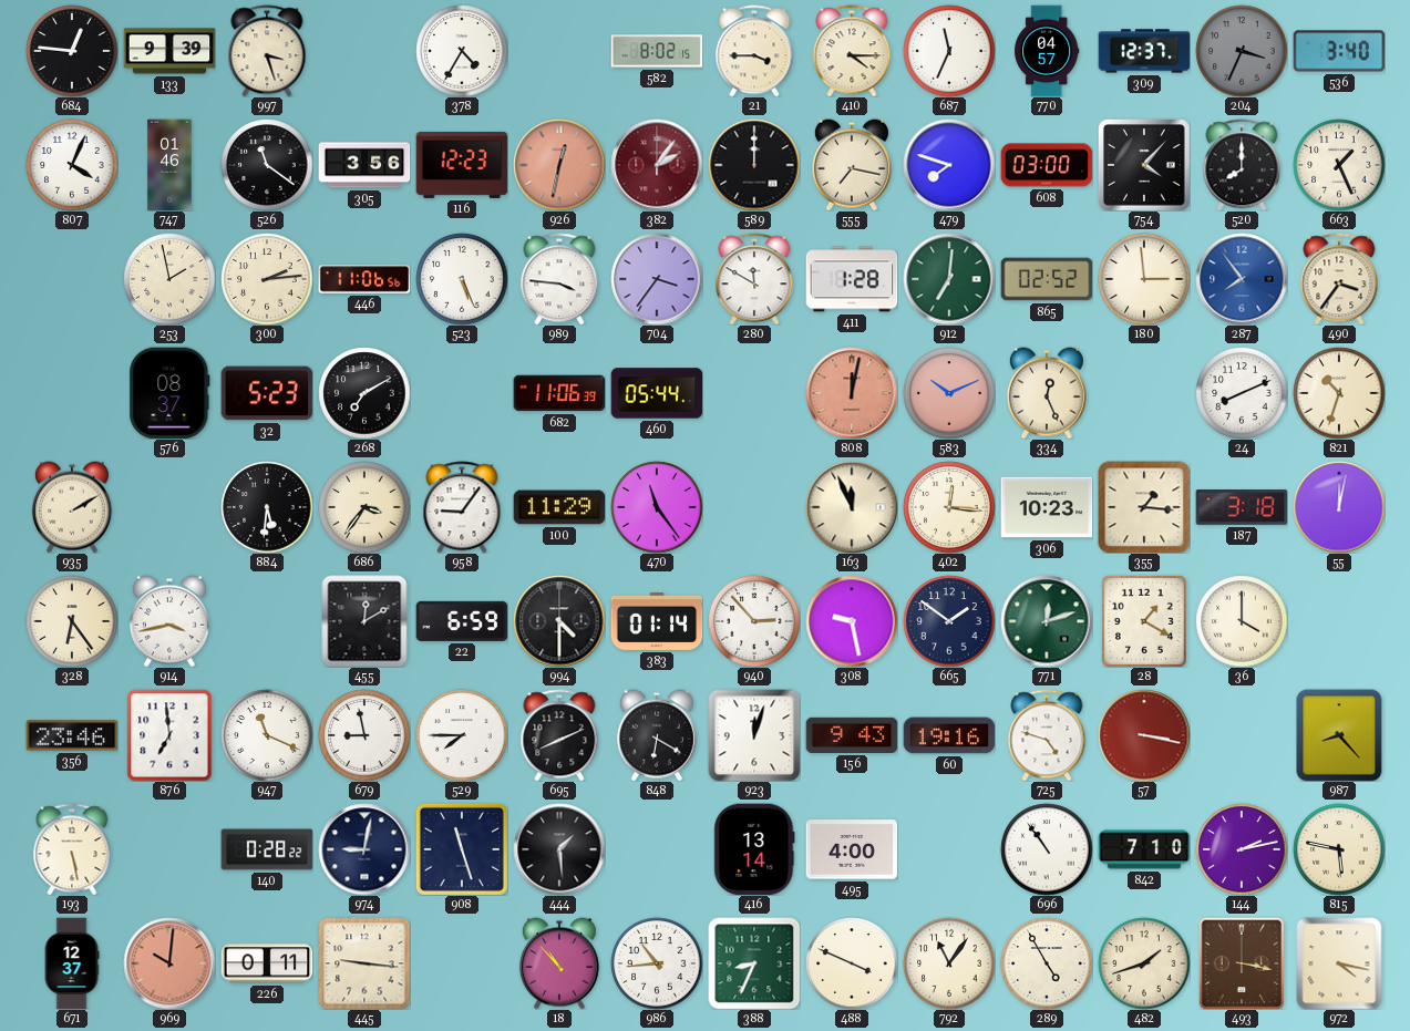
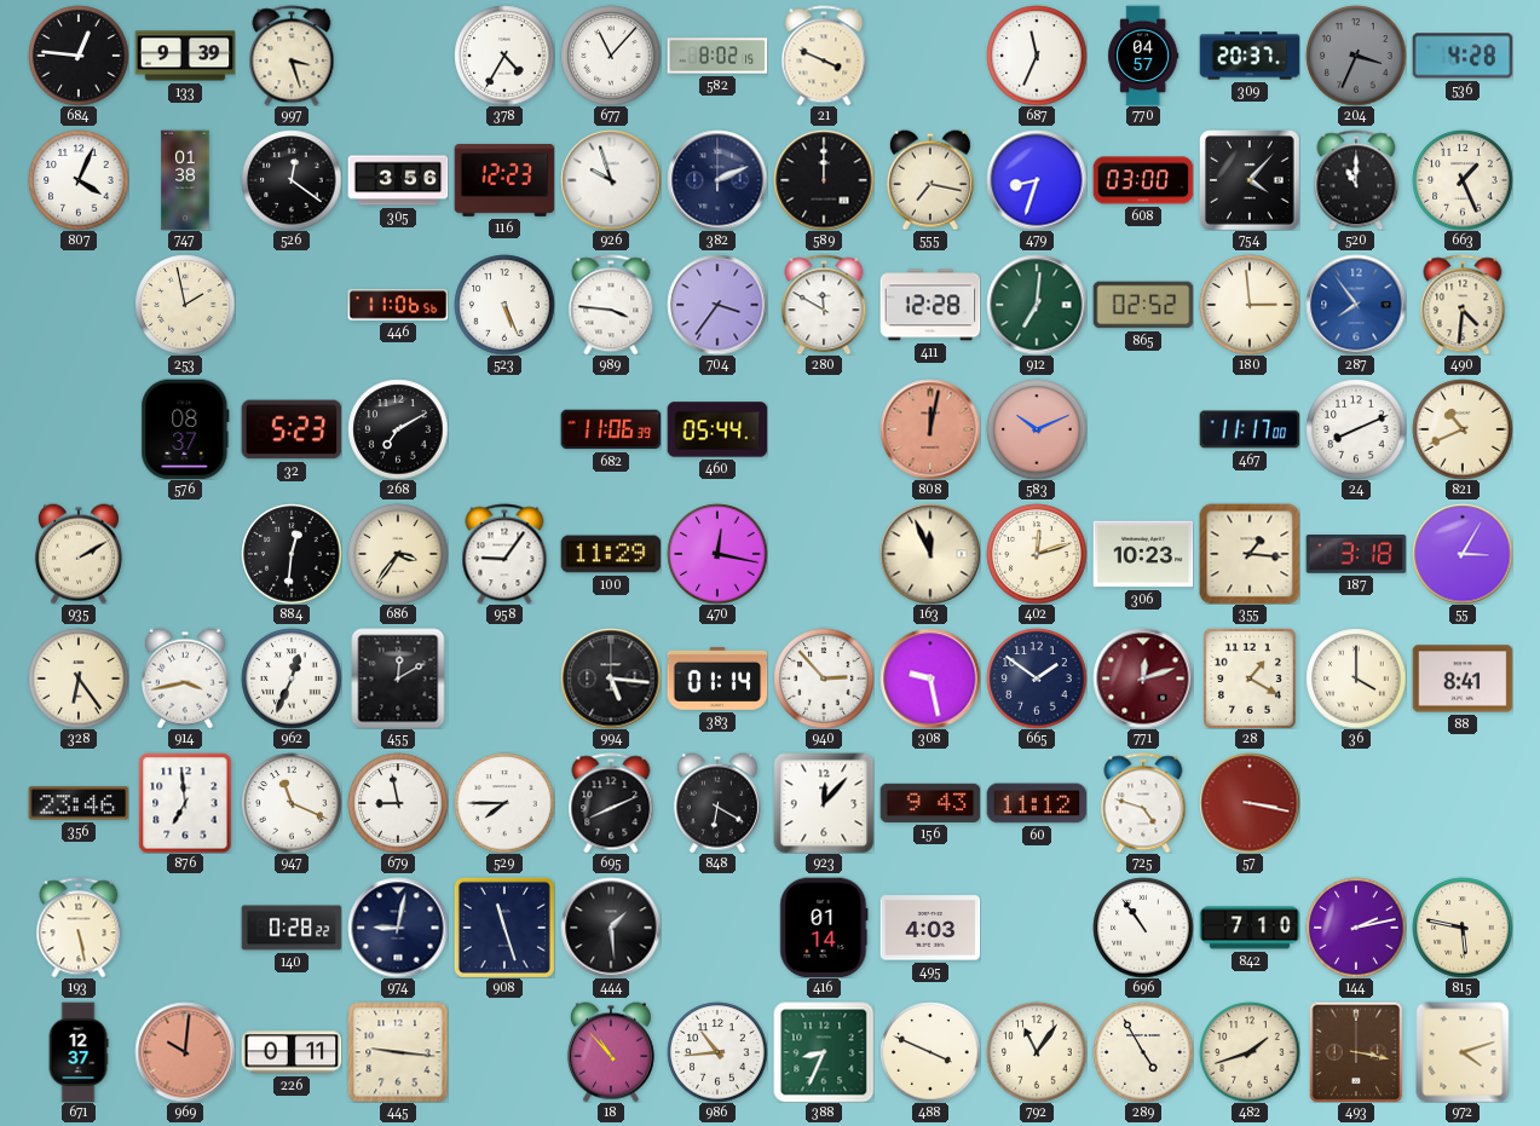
677: none -> 11:07
21: 3:45 -> 3:49
410: 4:15 -> none
309: 12:37 -> 20:37
536: 3:40 -> 4:28
747: 01:46 -> 01:38
526: 11:21 -> 12:21
926: 12:32 -> 9:57
926 dial: salmon -> white
382: 2:06 -> 2:11
382 dial: burgundy -> navy
479: 7:48 -> 8:33
520: 8:00 -> 11:00
300: 2:14 -> none
411: 1:28 -> 12:28
490: 3:36 -> 4:31
334: 12:26 -> none
467: none -> 11:17
821: 10:33 -> 10:41
884: 5:31 -> 12:31
470: 11:24 -> 12:17
402: 12:16 -> 12:12
55: 12:02 -> 3:05
962: none -> 12:34
22: 6:59 -> none
994: 4:30 -> 5:16
771 dial: green -> burgundy
88: none -> 8:41
923: 12:03 -> 12:07
60: 19:16 -> 11:12
987: 8:23 -> none
416: 13:14 -> 01:14
495: 4:00 -> 4:03
972: 4:17 -> 4:12
